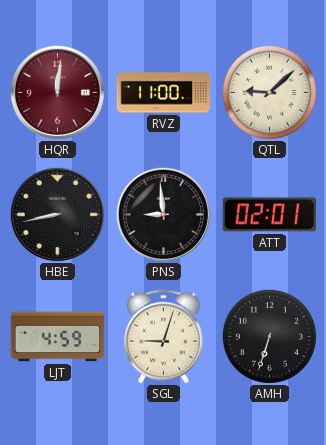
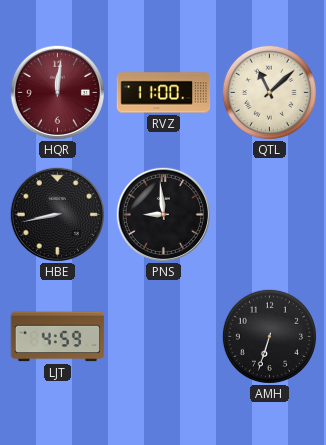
QTL: 9:08 -> 11:08
ATT: 02:01 -> none
SGL: 9:03 -> none
